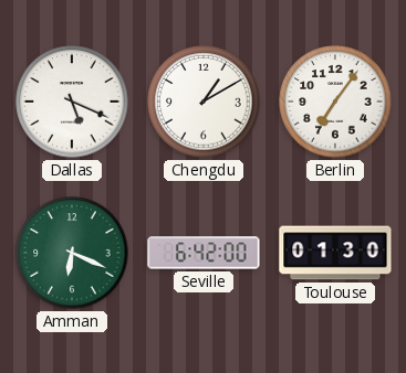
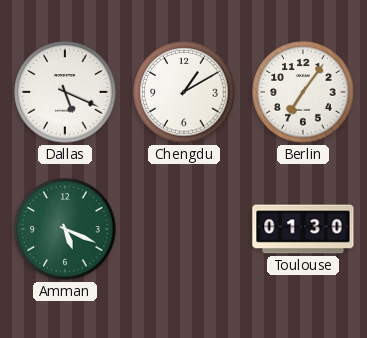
Amman: 6:19 -> 5:19
Seville: 6:42 -> none
